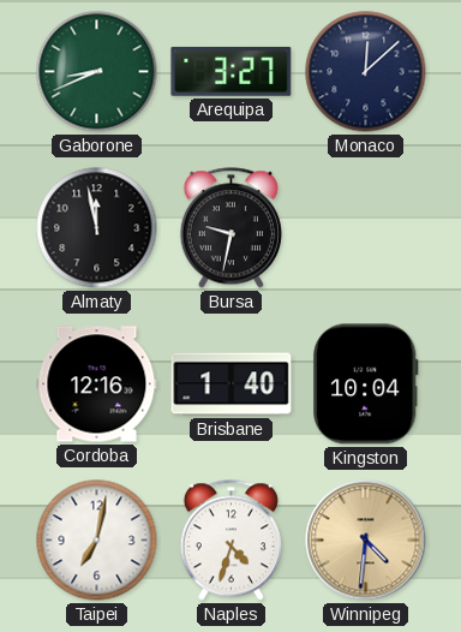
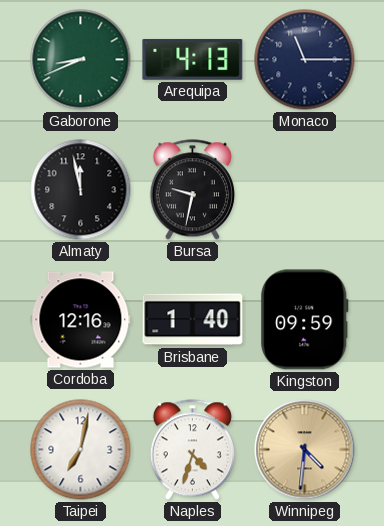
Arequipa: 3:27 -> 4:13
Monaco: 12:08 -> 11:15
Kingston: 10:04 -> 09:59
